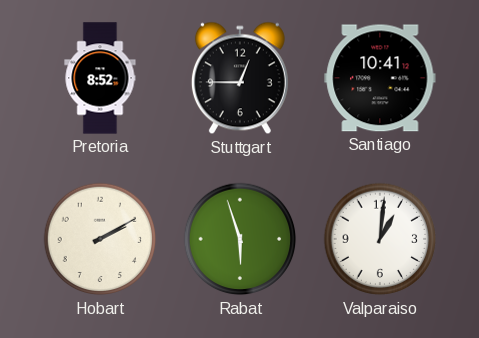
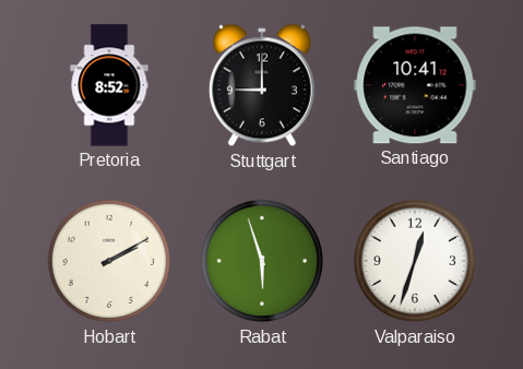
Stuttgart: 12:45 -> 9:00
Valparaiso: 1:01 -> 12:33
